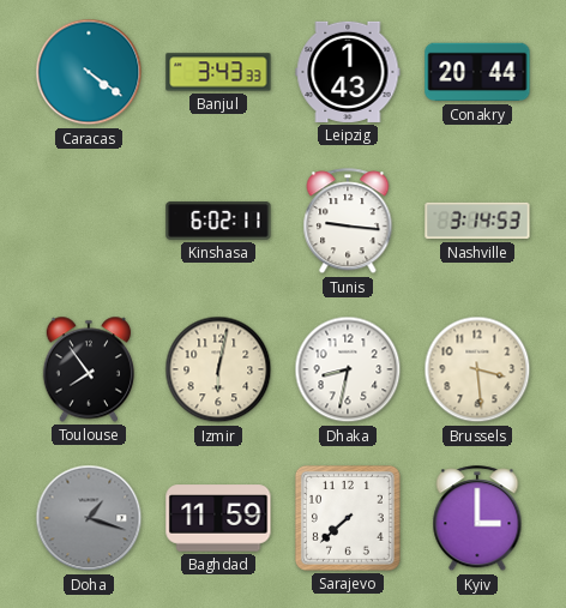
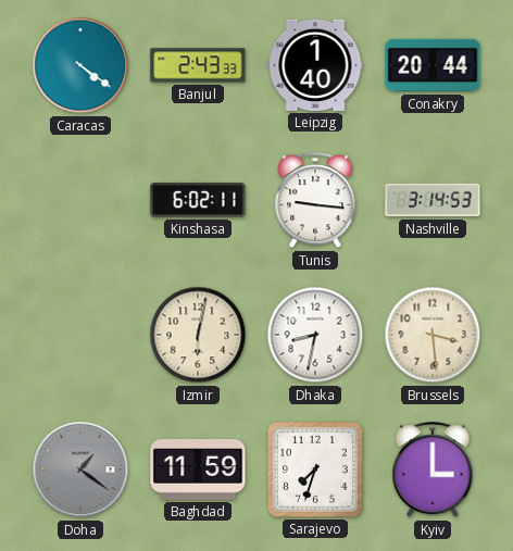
Banjul: 3:43 -> 2:43
Leipzig: 1:43 -> 1:40
Toulouse: 7:54 -> none
Doha: 1:18 -> 1:21
Sarajevo: 7:38 -> 7:33
